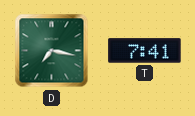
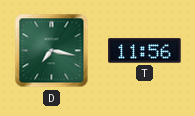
T: 7:41 -> 11:56
